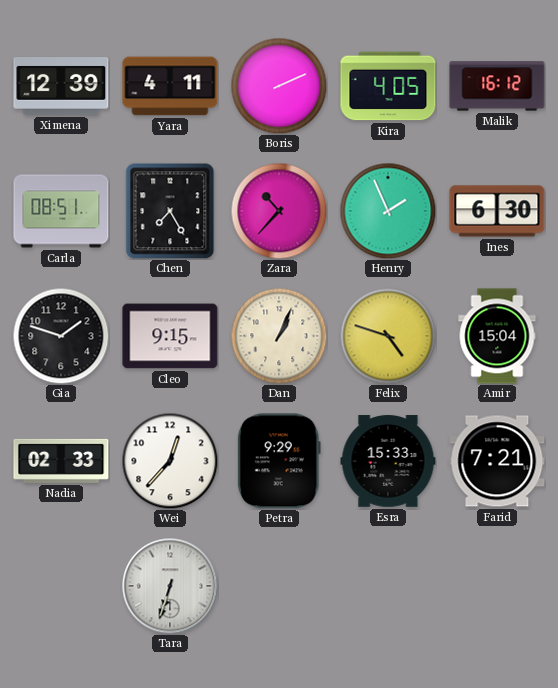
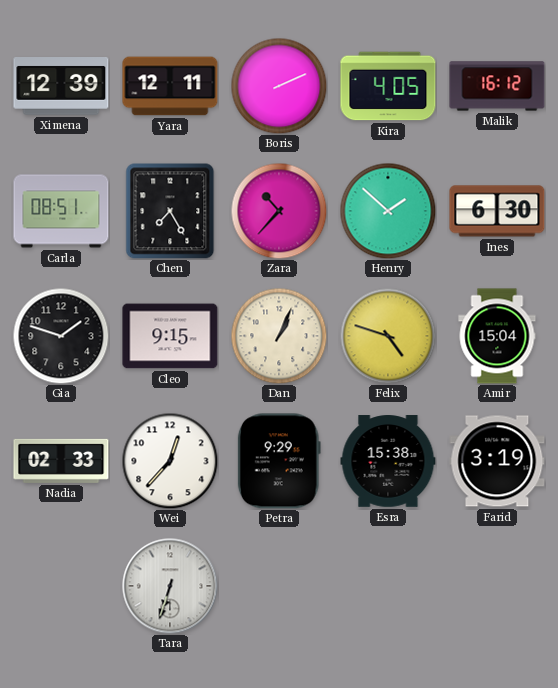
Yara: 4:11 -> 12:11
Henry: 1:56 -> 1:52
Esra: 15:33 -> 15:38
Farid: 7:21 -> 3:19
